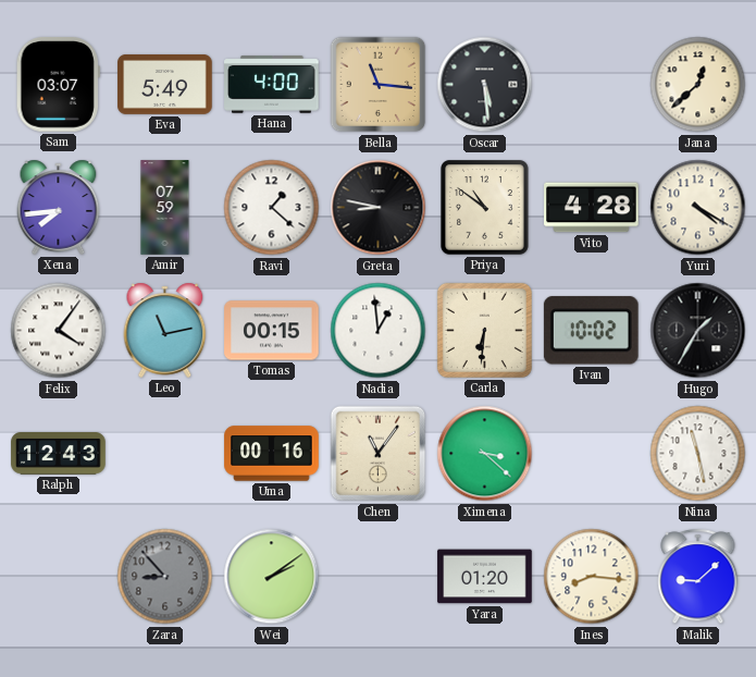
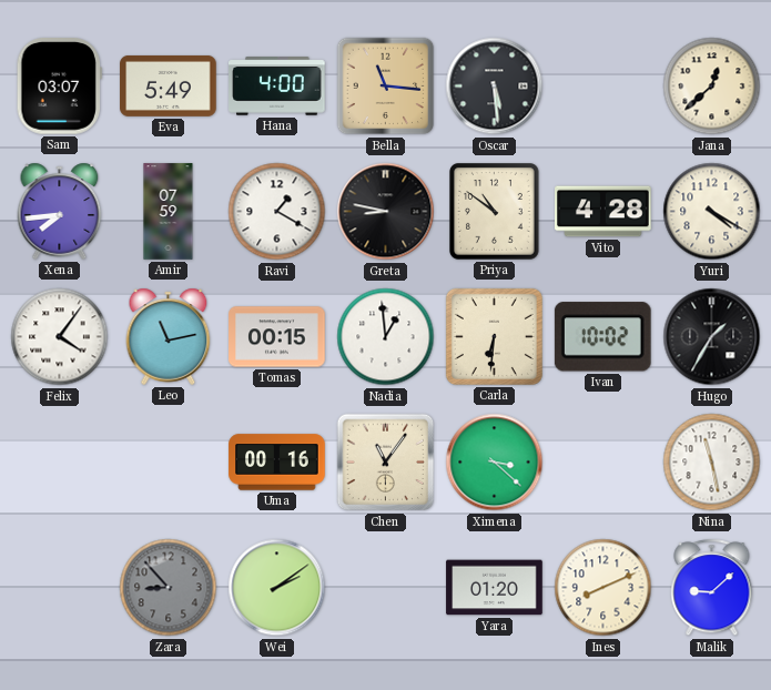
Ravi: 1:22 -> 1:20
Ralph: 12:43 -> none
Ines: 8:16 -> 8:11
